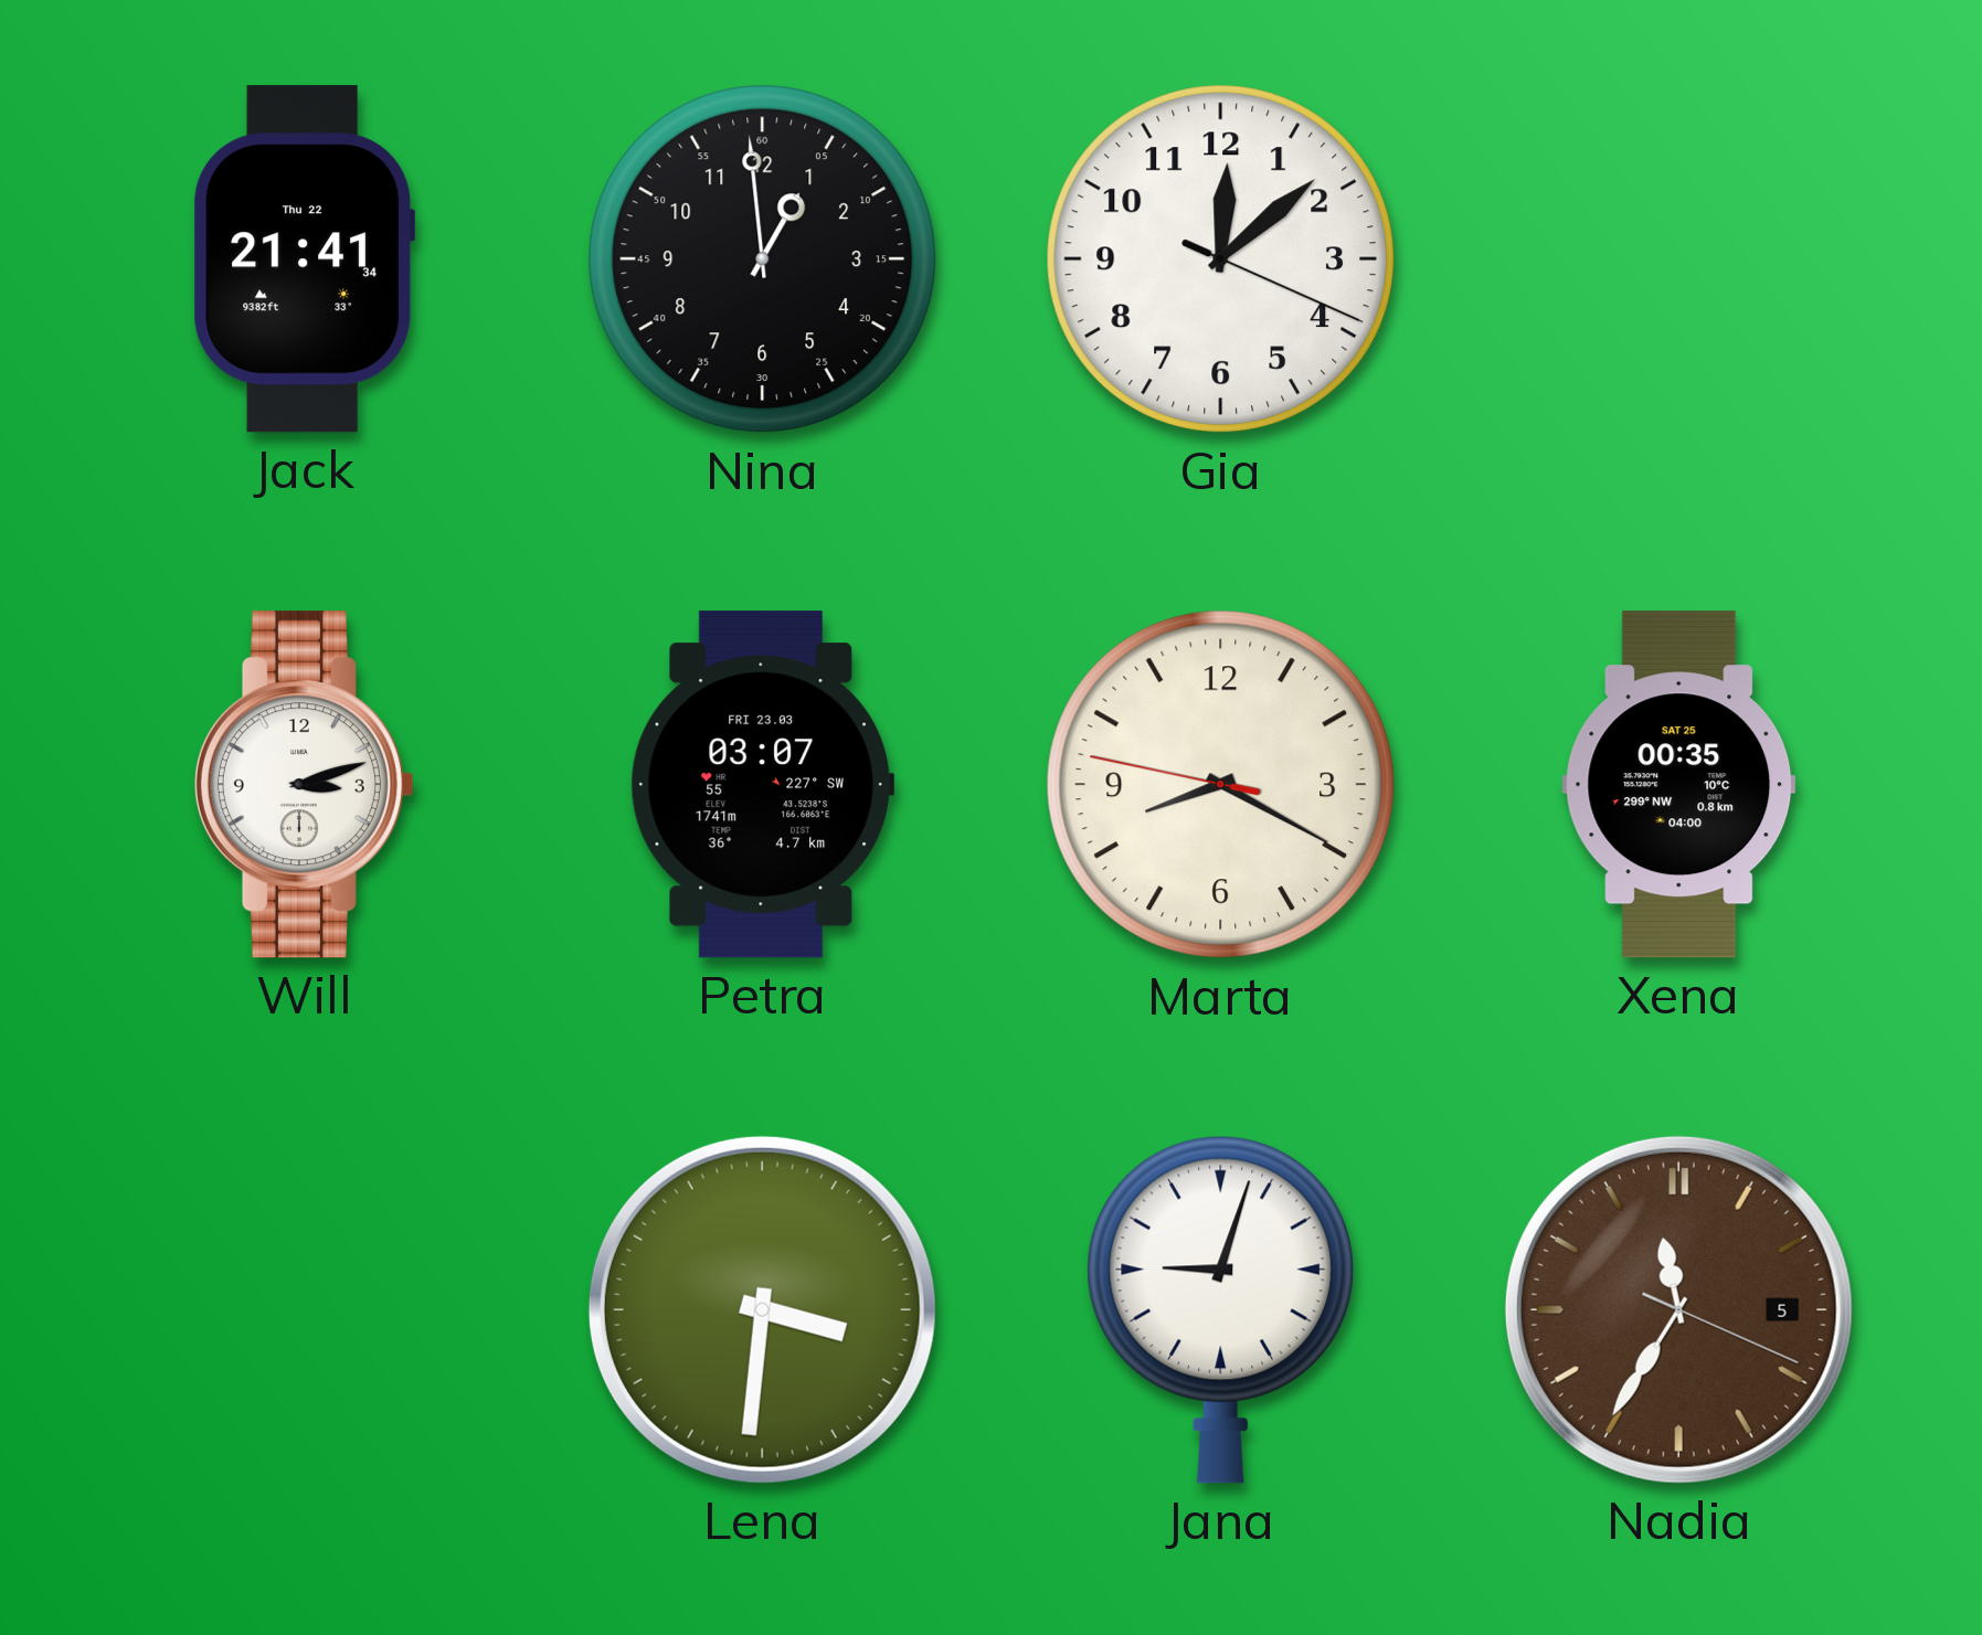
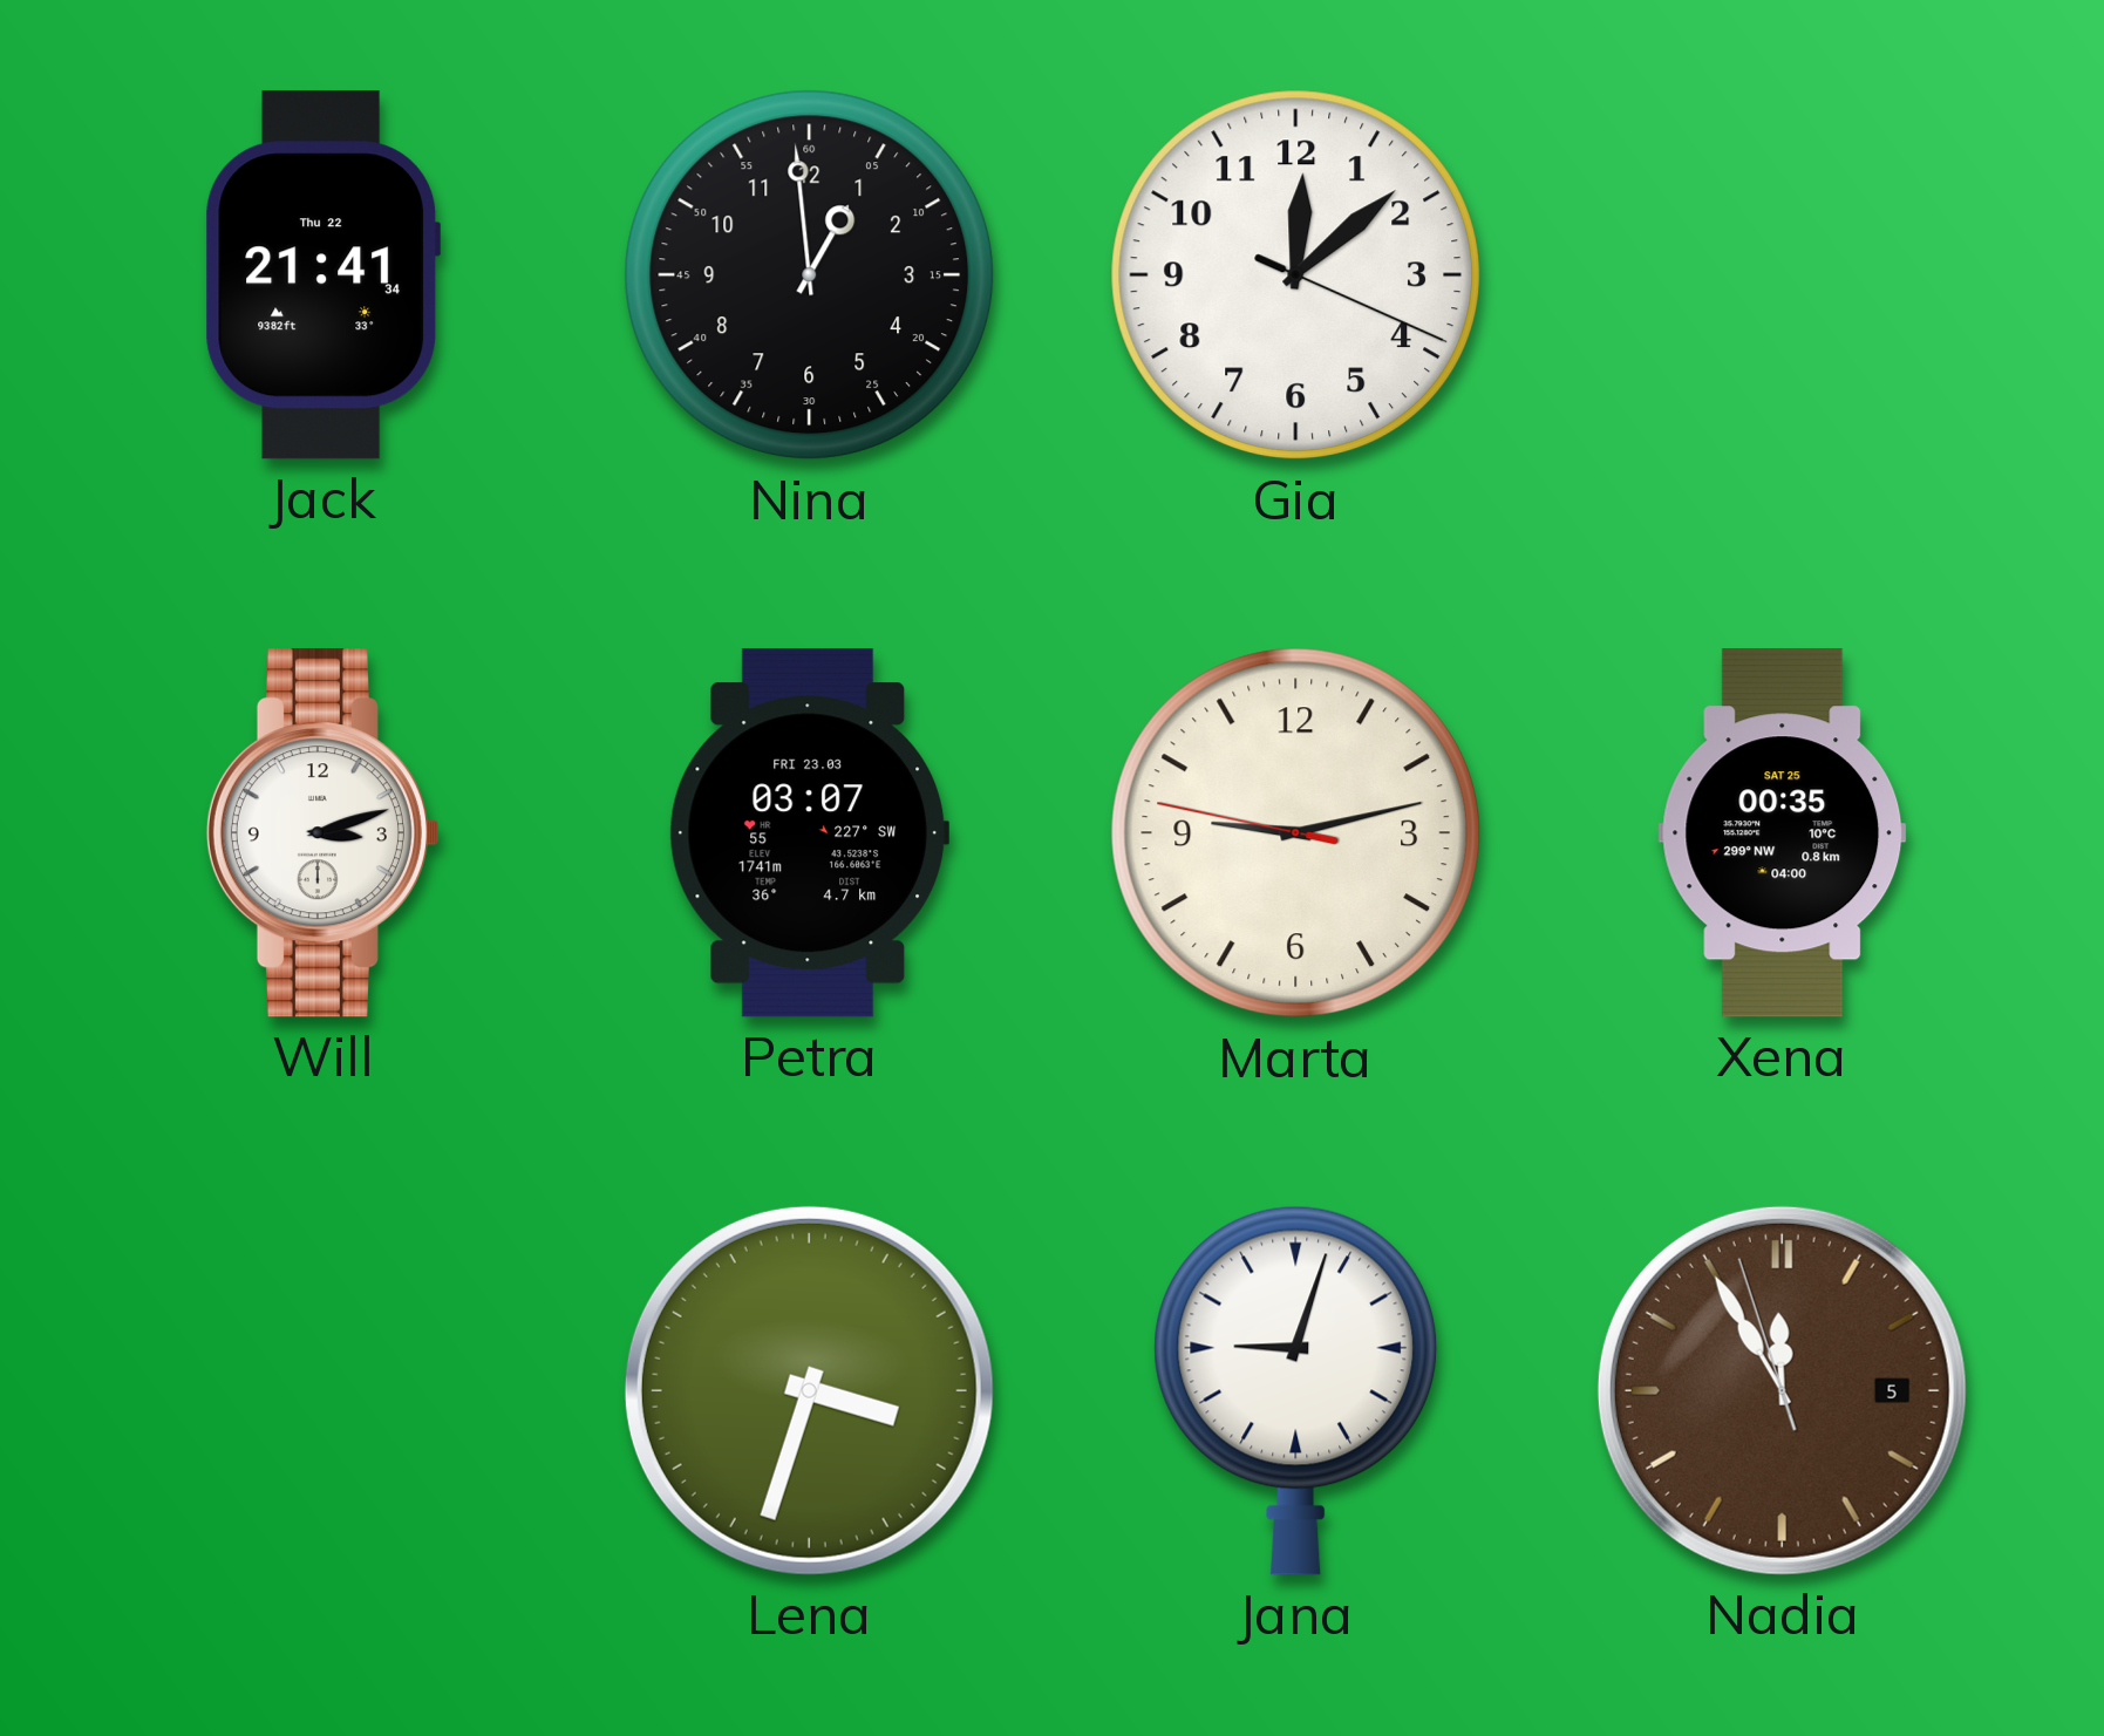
Marta: 8:19 -> 9:12
Lena: 3:31 -> 3:33
Nadia: 11:35 -> 11:54
